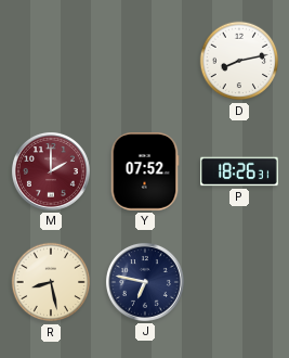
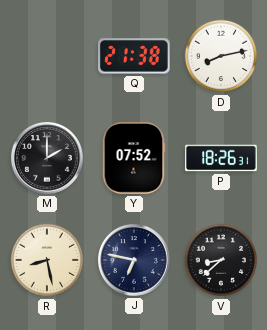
Q: none -> 21:38
M dial: burgundy -> black
V: none -> 8:38
